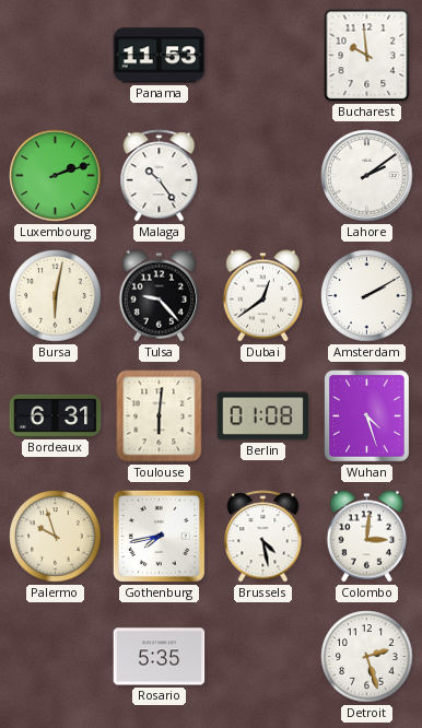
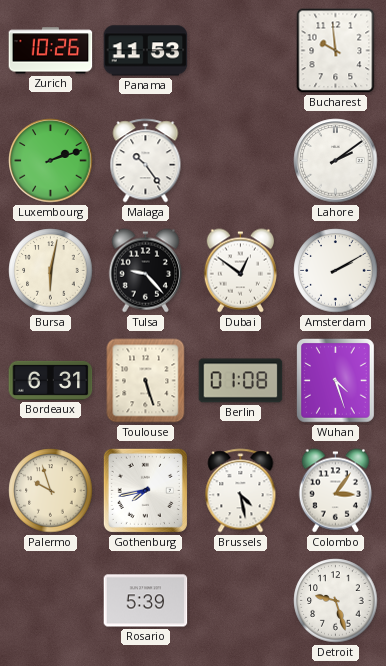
Zurich: none -> 10:26
Dubai: 12:39 -> 12:51
Toulouse: 6:01 -> 5:27
Colombo: 3:01 -> 3:06
Rosario: 5:35 -> 5:39
Detroit: 2:27 -> 9:27
